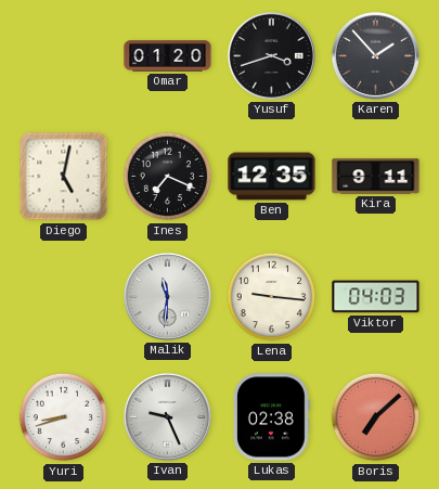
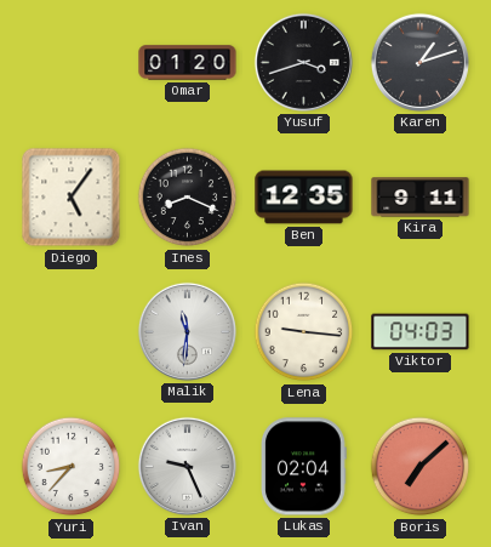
Karen: 1:53 -> 1:12
Diego: 5:02 -> 5:06
Ines: 7:19 -> 8:19
Yuri: 8:42 -> 8:37
Lukas: 02:38 -> 02:04
